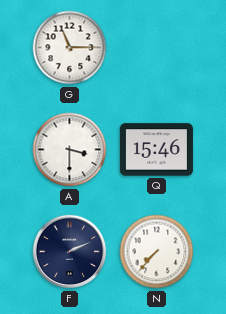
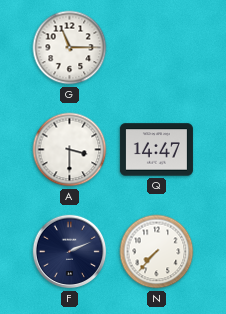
Q: 15:46 -> 14:47
